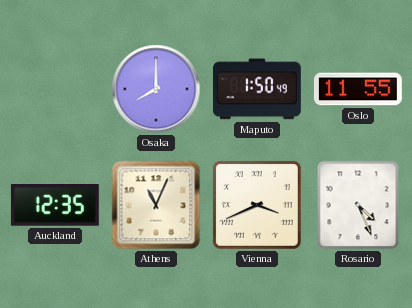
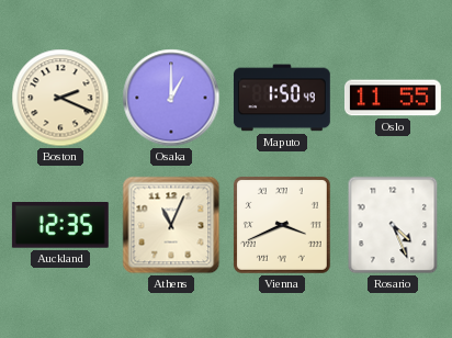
Boston: none -> 2:19
Osaka: 8:00 -> 1:00
